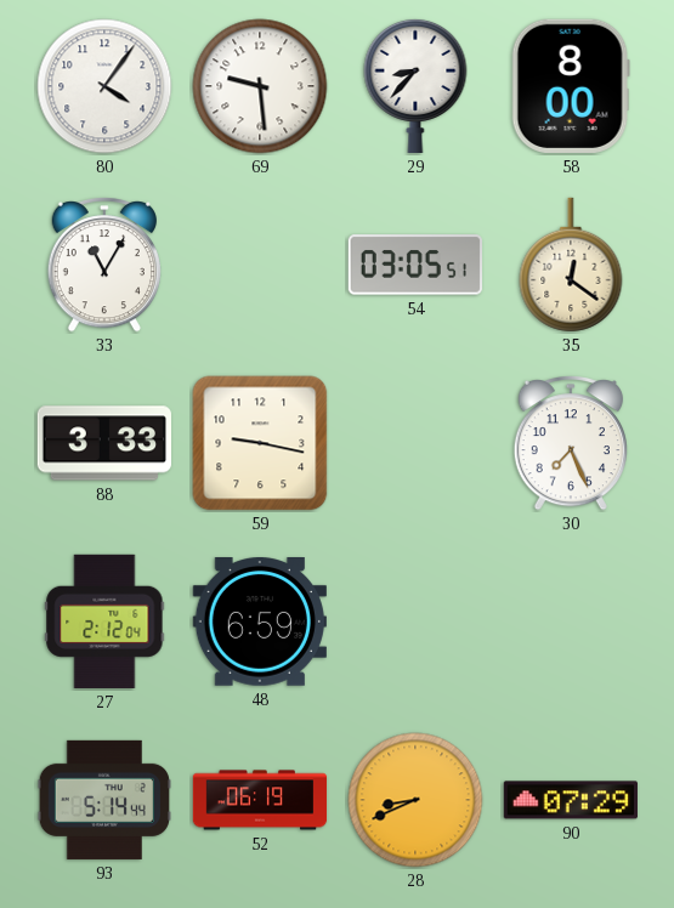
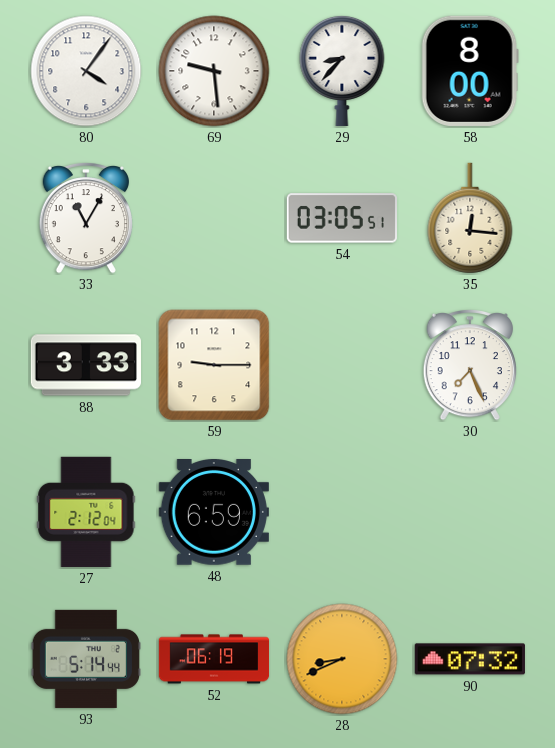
35: 12:21 -> 12:16
59: 9:17 -> 9:15
90: 07:29 -> 07:32
